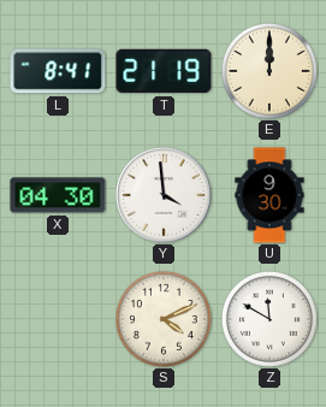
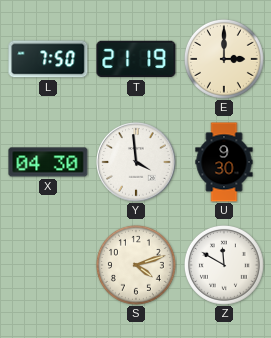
L: 8:41 -> 7:50
E: 12:00 -> 3:00
S: 4:11 -> 4:12
